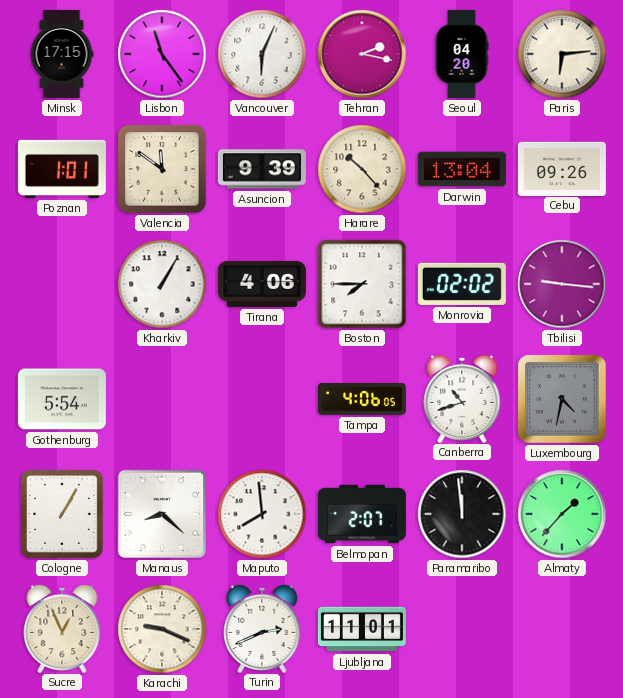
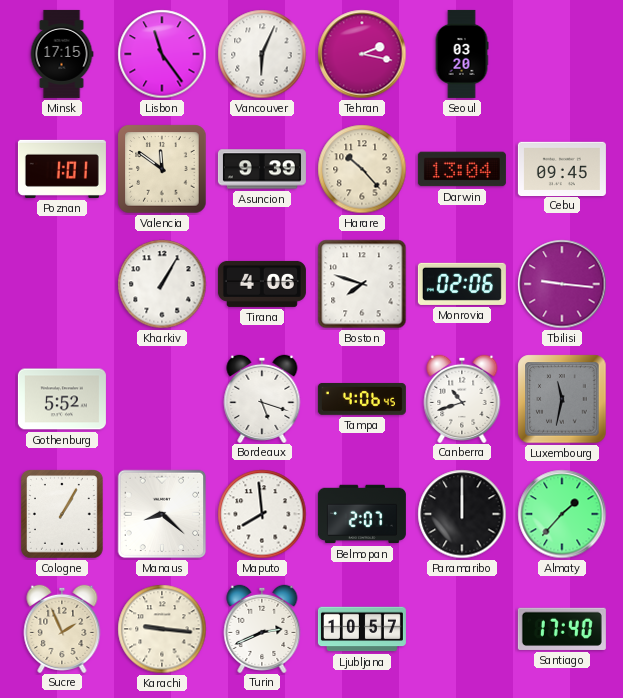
Seoul: 04:20 -> 03:20
Paris: 6:14 -> none
Cebu: 09:26 -> 09:45
Boston: 7:45 -> 7:48
Monrovia: 02:02 -> 02:06
Gothenburg: 5:54 -> 5:52
Bordeaux: none -> 5:18
Tampa: 4:06:05 -> 4:06:45
Luxembourg: 4:32 -> 11:32
Paramaribo: 11:59 -> 12:00
Sucre: 12:56 -> 1:56
Karachi: 9:19 -> 9:16
Ljubljana: 11:01 -> 10:57
Santiago: none -> 17:40
